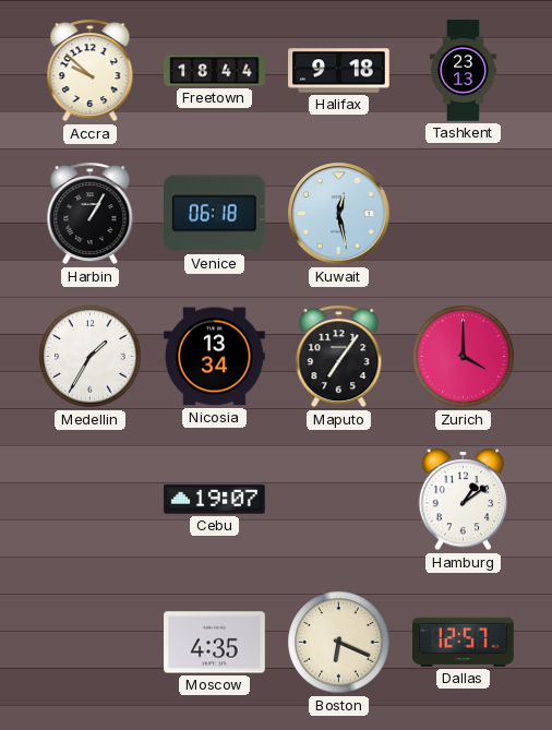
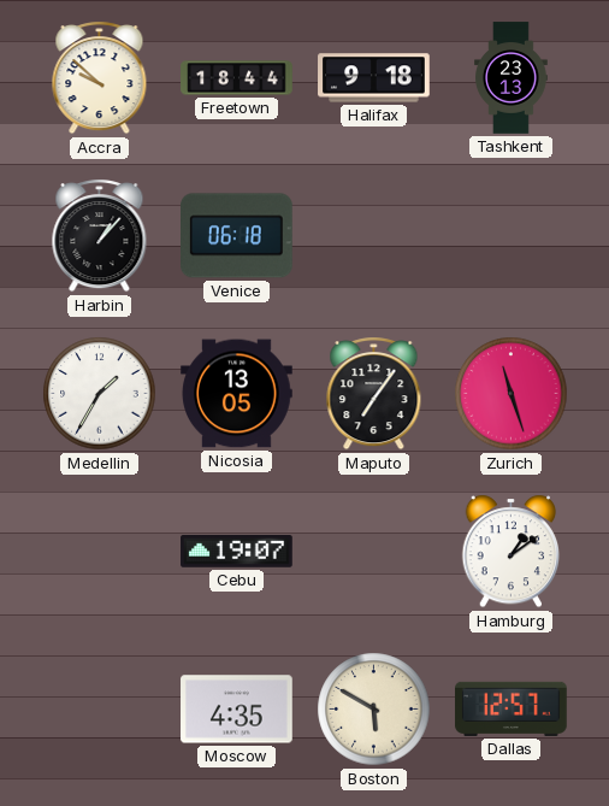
Harbin: 1:05 -> 1:07
Kuwait: 12:28 -> none
Nicosia: 13:34 -> 13:05
Zurich: 4:00 -> 11:27
Boston: 6:19 -> 5:50
